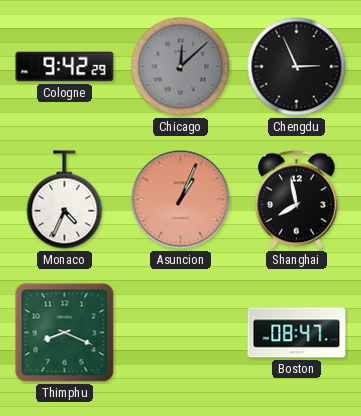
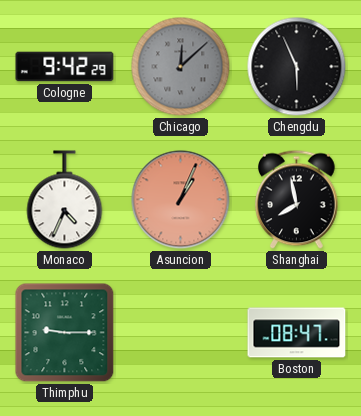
Chengdu: 2:56 -> 5:56
Thimphu: 8:19 -> 9:15
